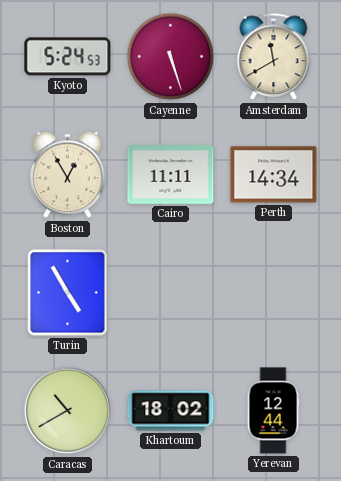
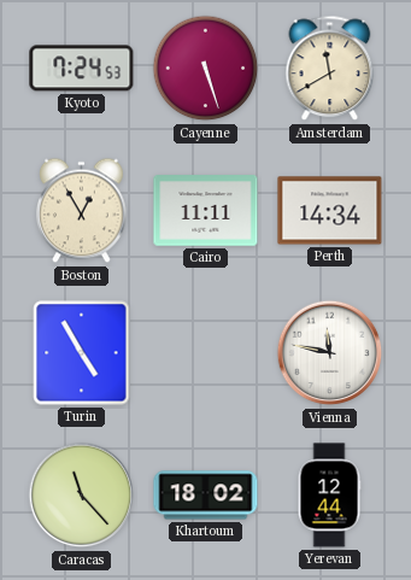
Kyoto: 5:24 -> 7:24
Vienna: none -> 11:47
Caracas: 10:40 -> 11:23
